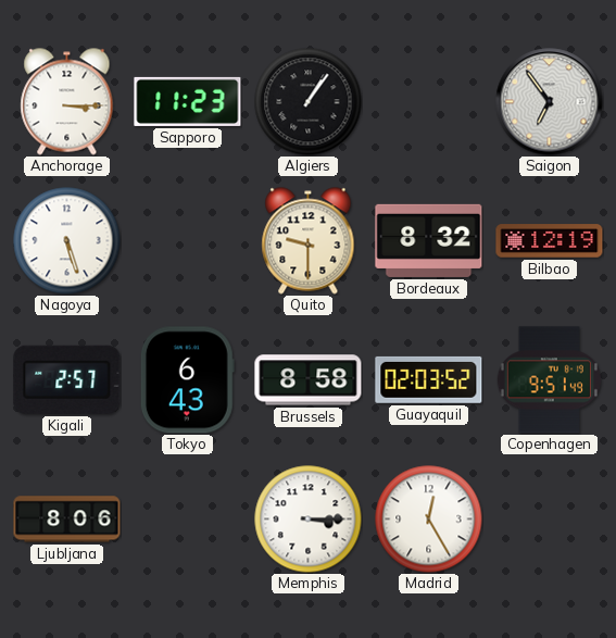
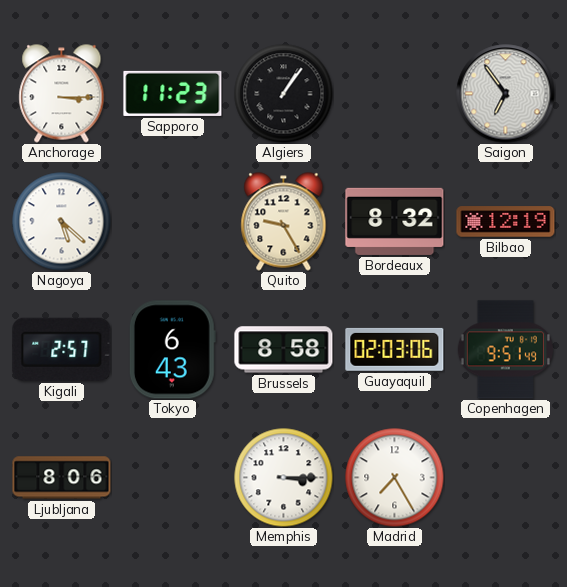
Nagoya: 5:27 -> 5:22
Quito: 9:30 -> 9:25
Guayaquil: 02:03:52 -> 02:03:06
Madrid: 12:25 -> 7:25
